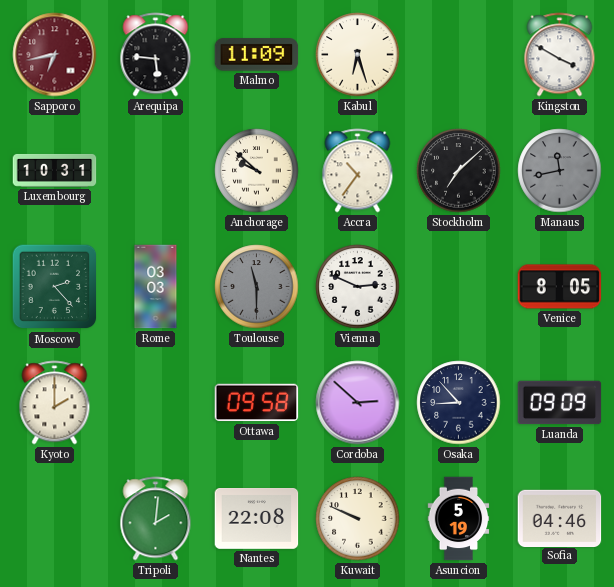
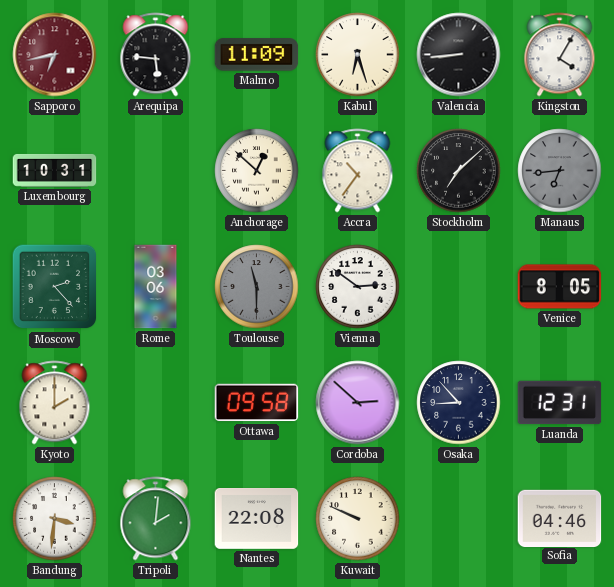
Valencia: none -> 8:44
Kingston: 3:50 -> 4:05
Anchorage: 9:52 -> 12:52
Manaus: 11:43 -> 6:44
Rome: 03:03 -> 03:06
Vienna: 2:49 -> 2:51
Luanda: 09:09 -> 12:31
Bandung: none -> 3:31
Asuncion: 5:19 -> none
